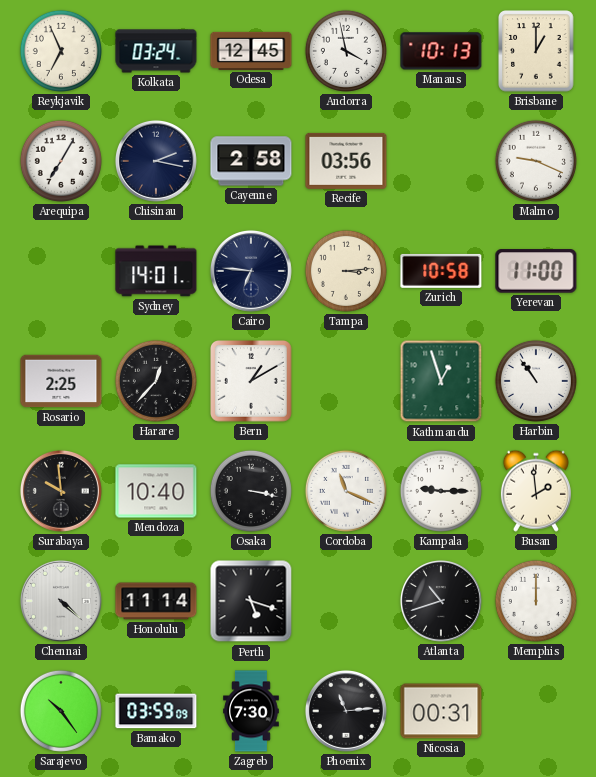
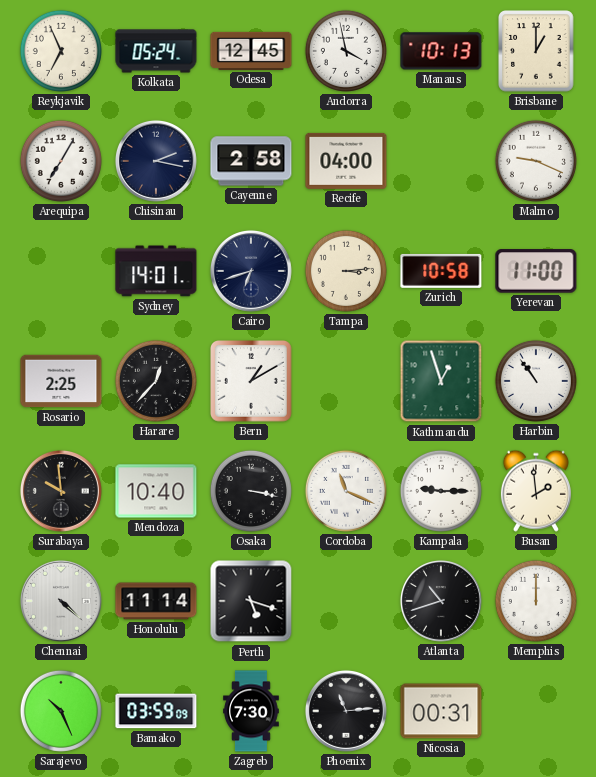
Kolkata: 03:24 -> 05:24
Recife: 03:56 -> 04:00
Cairo: 6:46 -> 6:42
Sarajevo: 10:24 -> 10:26
